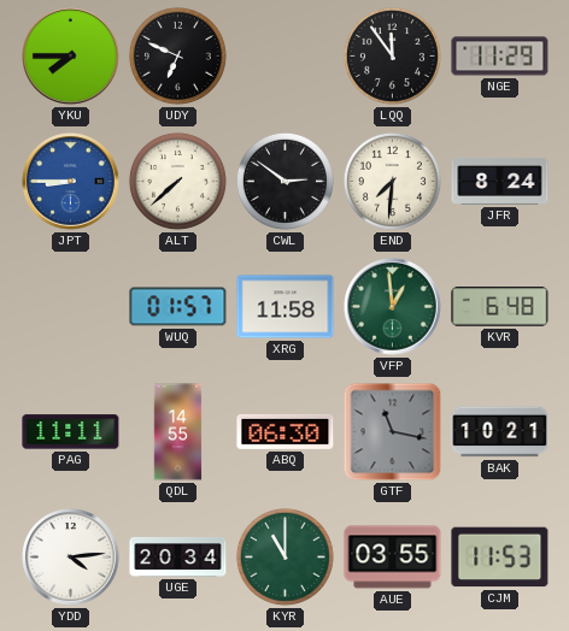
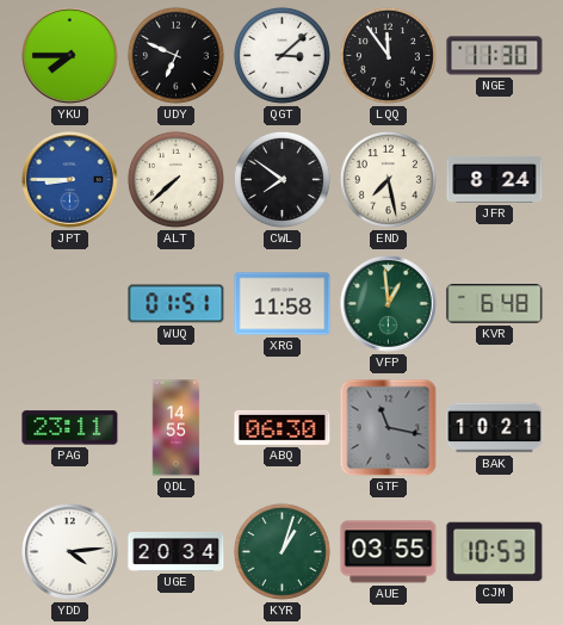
QGT: none -> 3:08
NGE: 11:29 -> 11:30
CWL: 2:51 -> 7:51
END: 7:31 -> 7:28
WUQ: 01:57 -> 01:51
PAG: 11:11 -> 23:11
KYR: 11:00 -> 1:03
CJM: 11:53 -> 10:53
